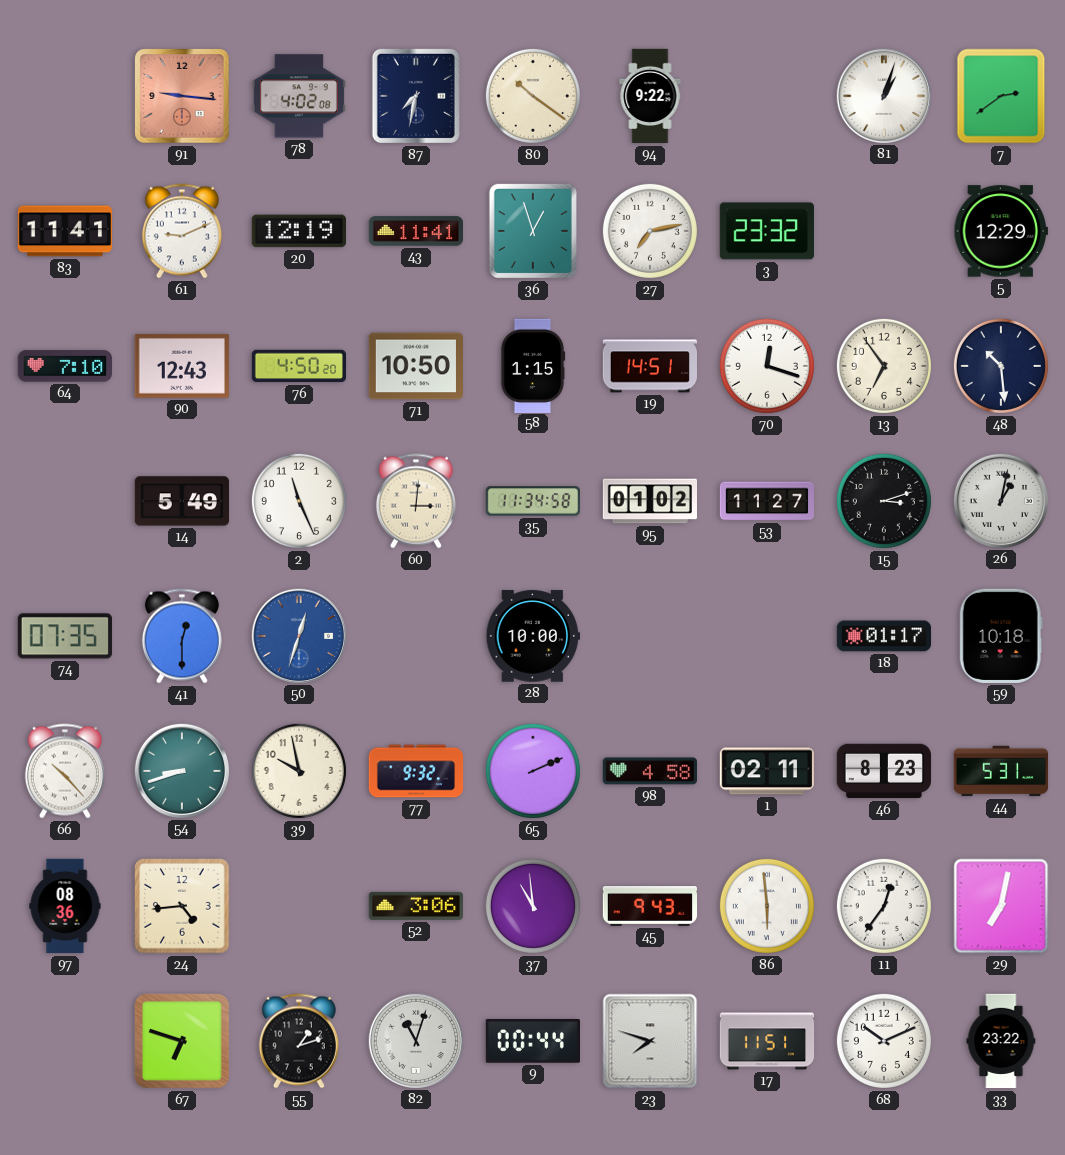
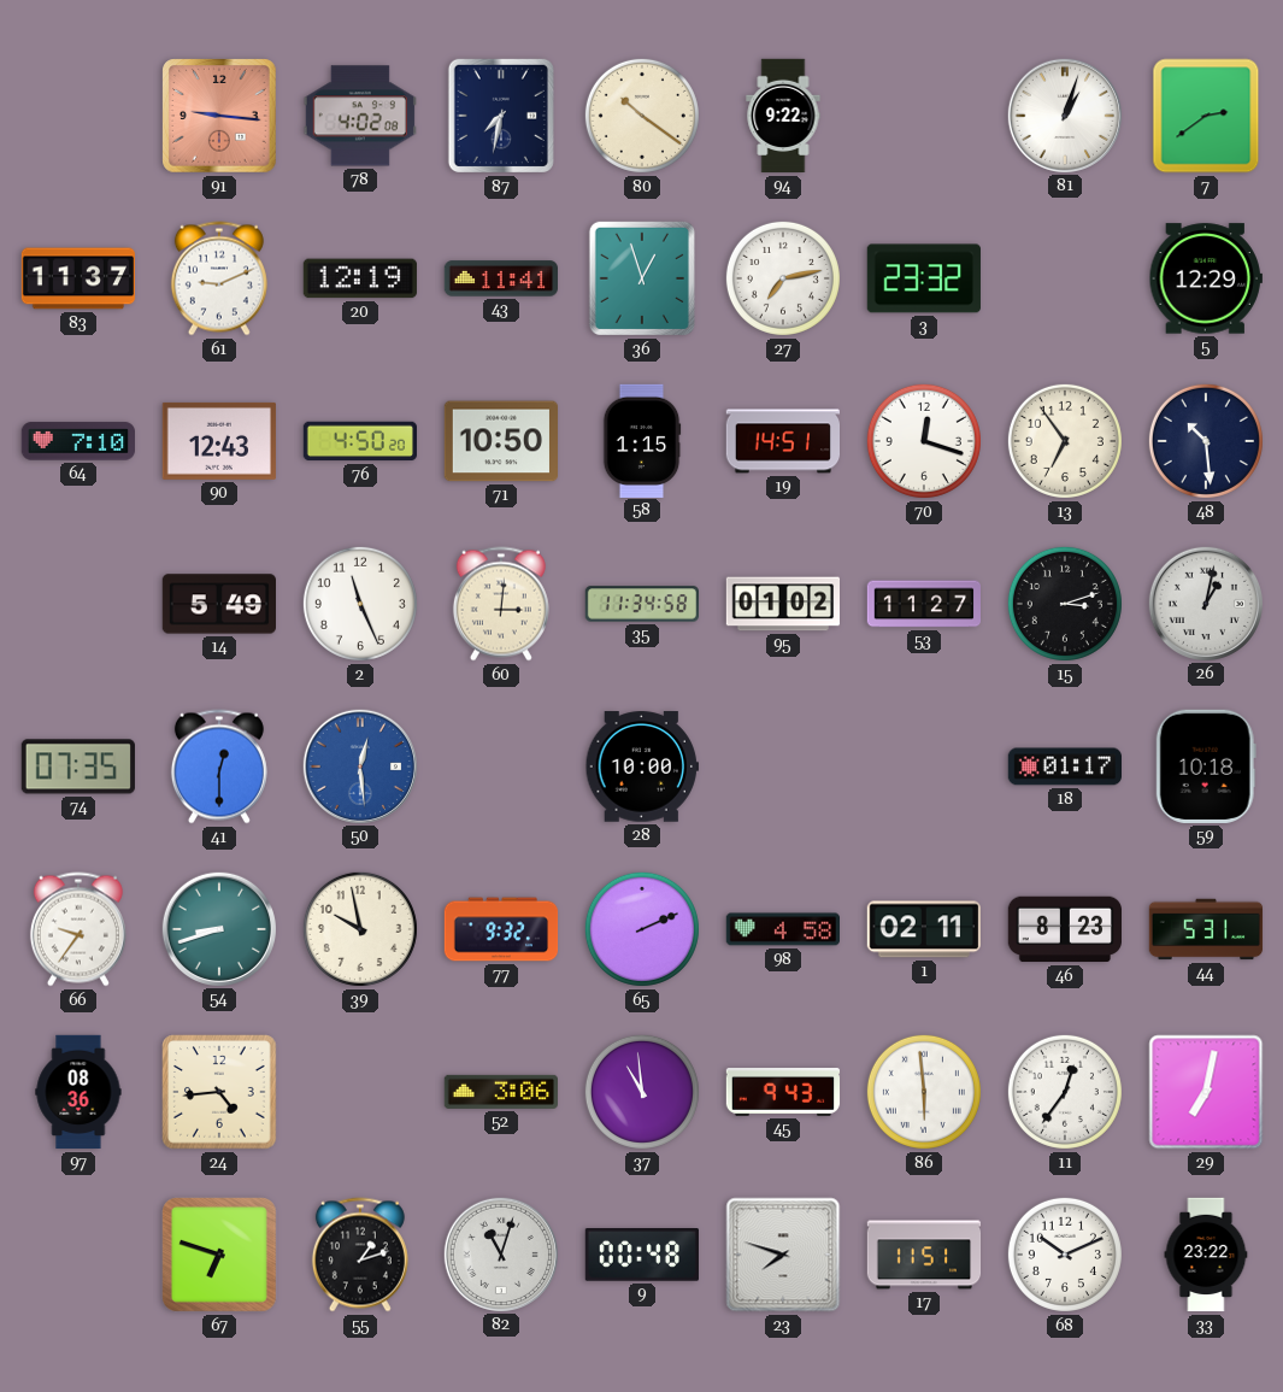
83: 11:41 -> 11:37
50: 12:33 -> 12:29
66: 10:23 -> 9:36
9: 00:44 -> 00:48
